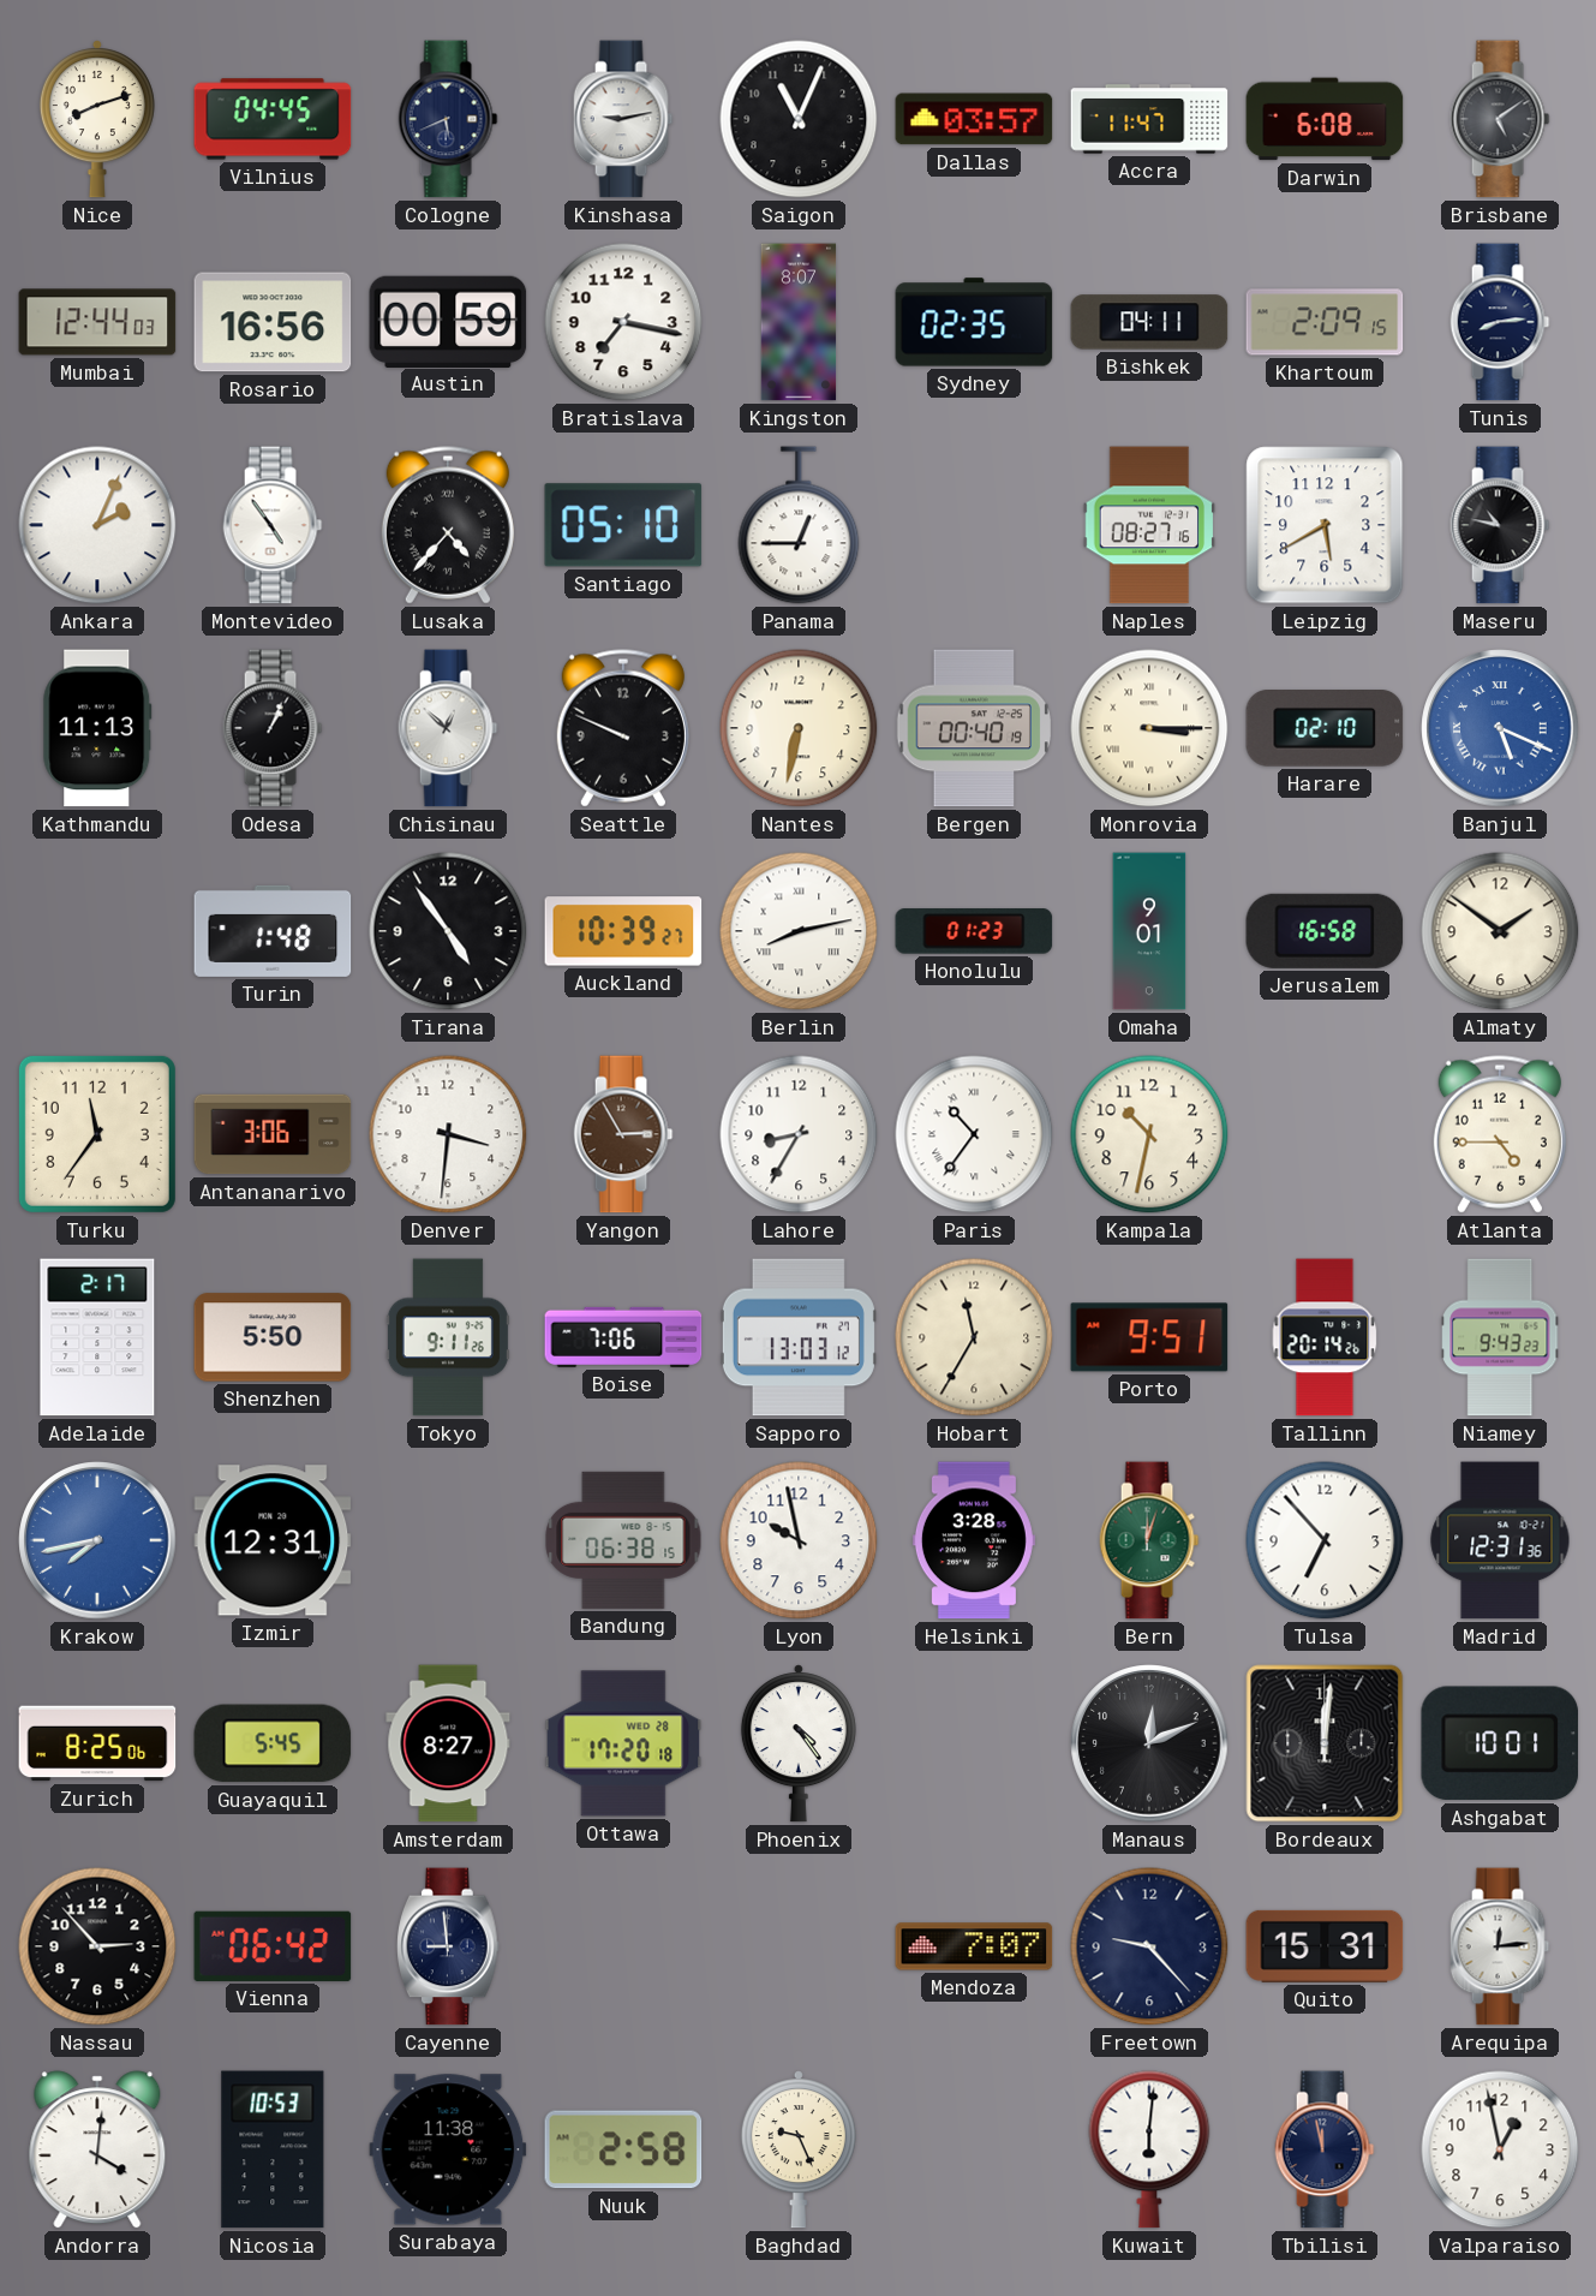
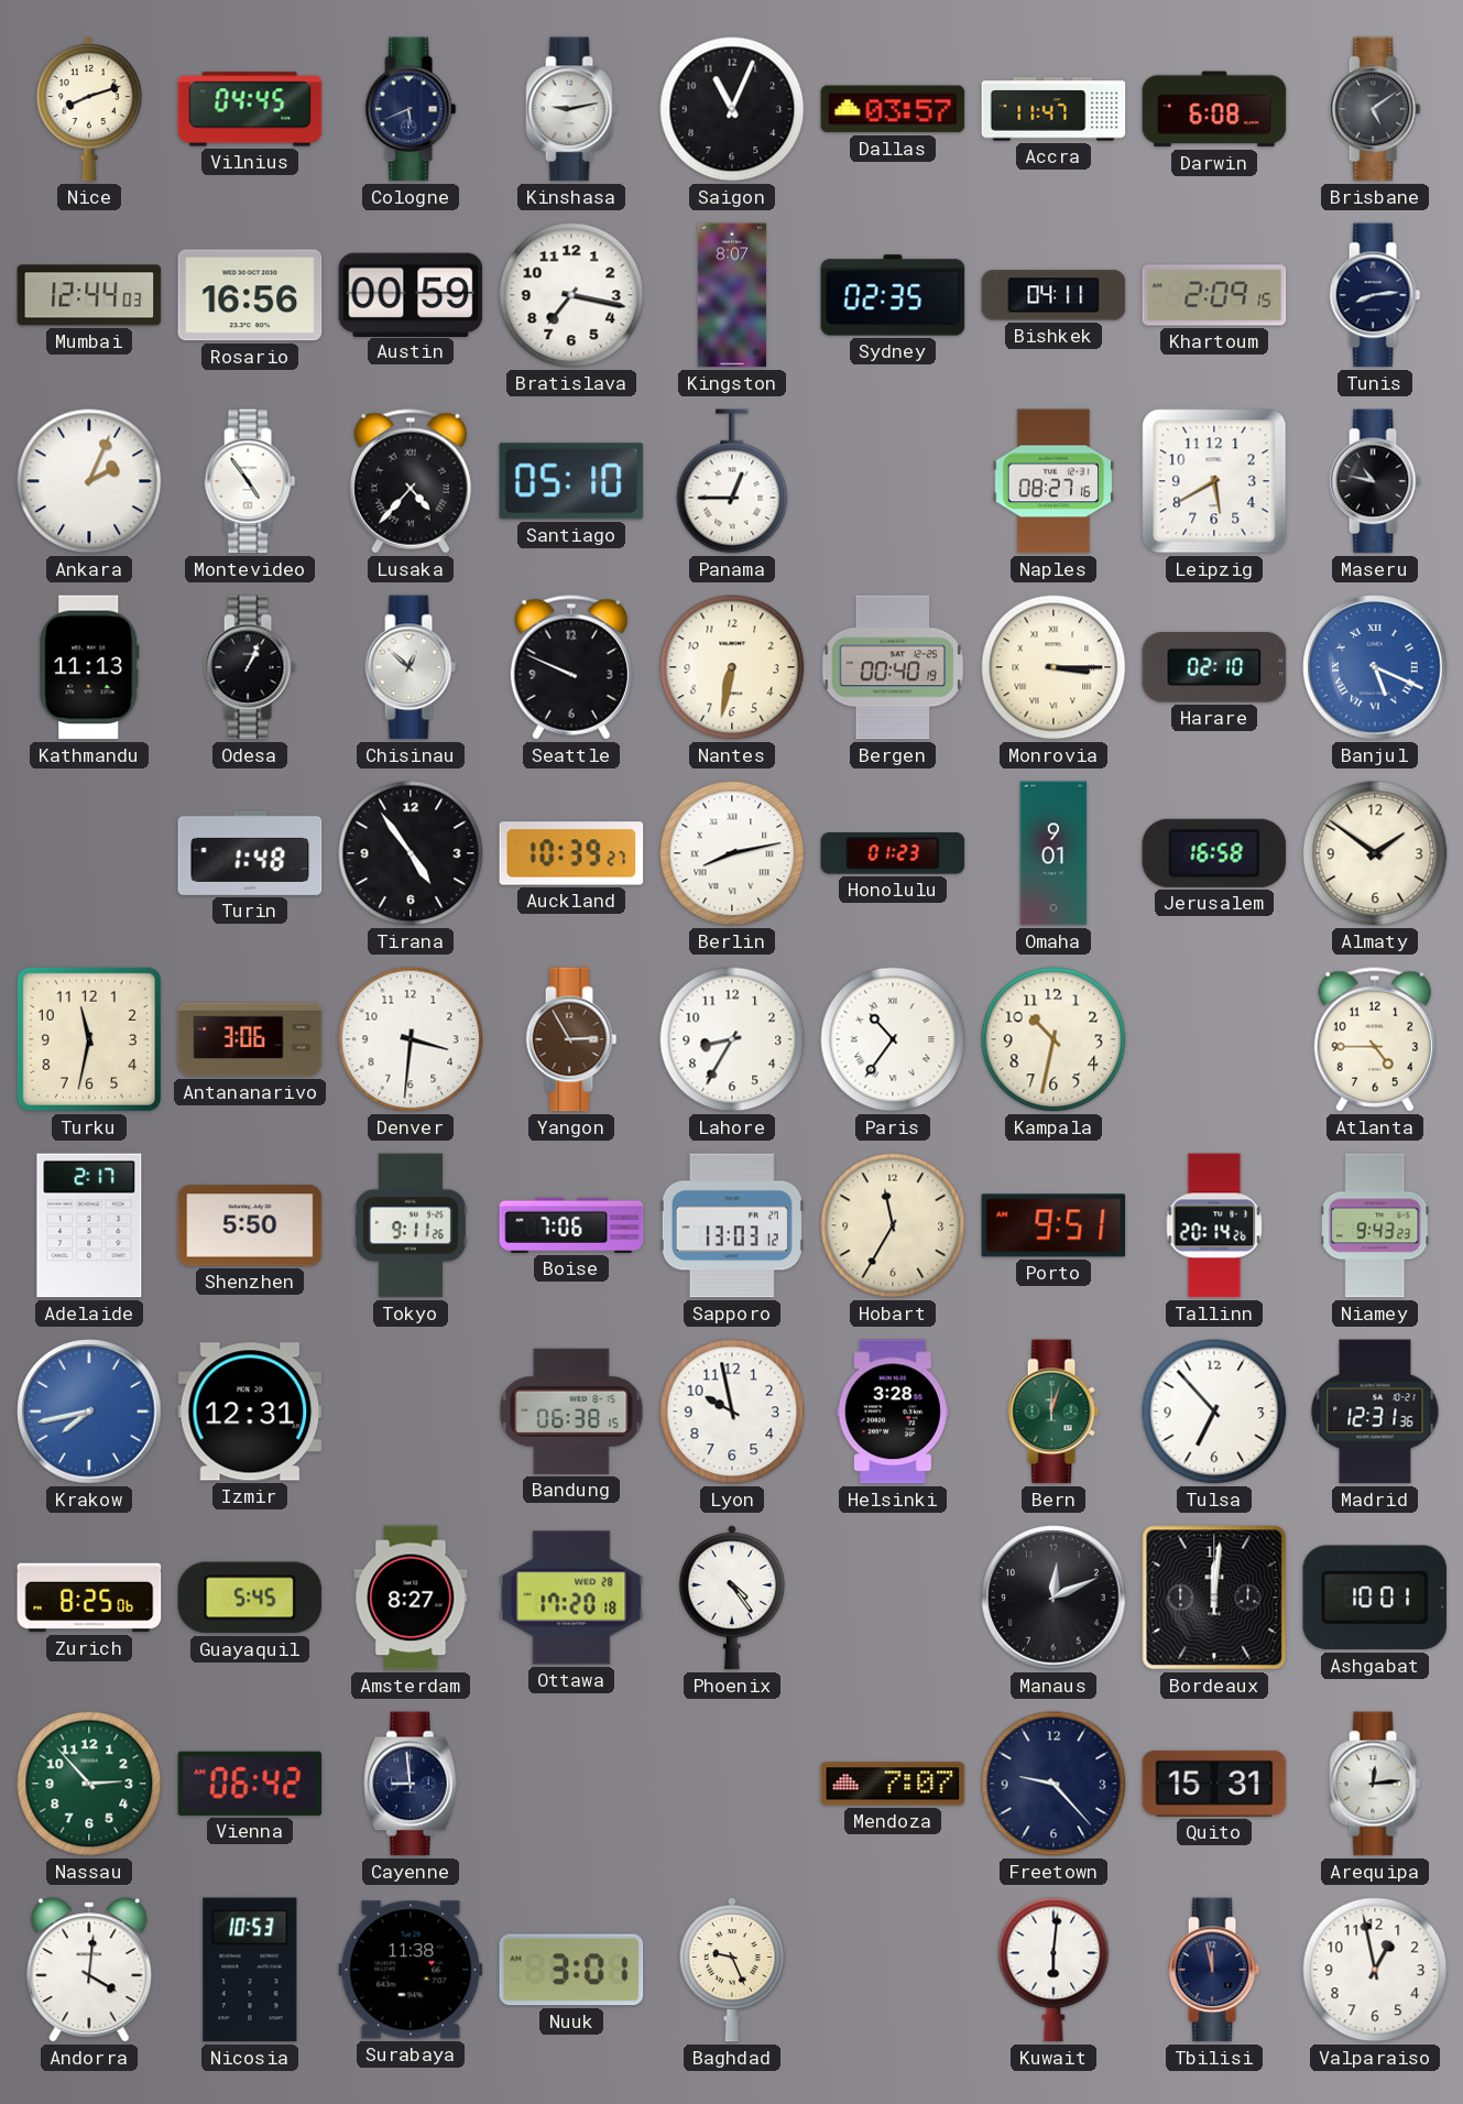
Turku: 11:36 -> 11:32
Nassau dial: black -> green
Nuuk: 2:58 -> 3:01
